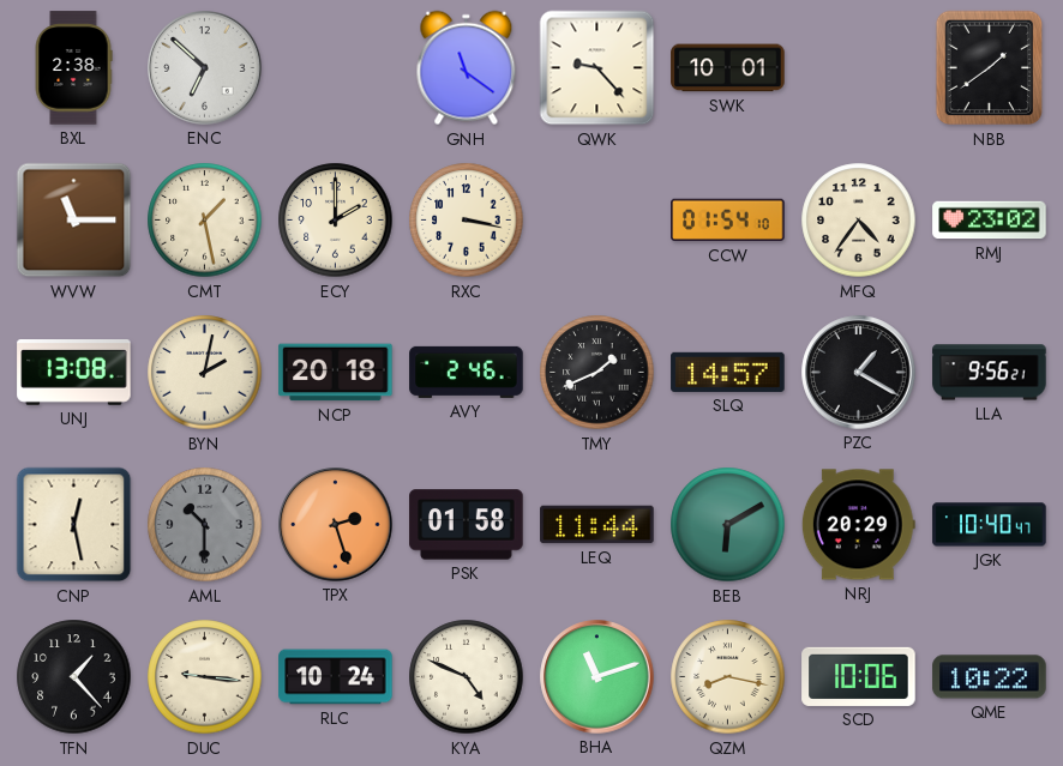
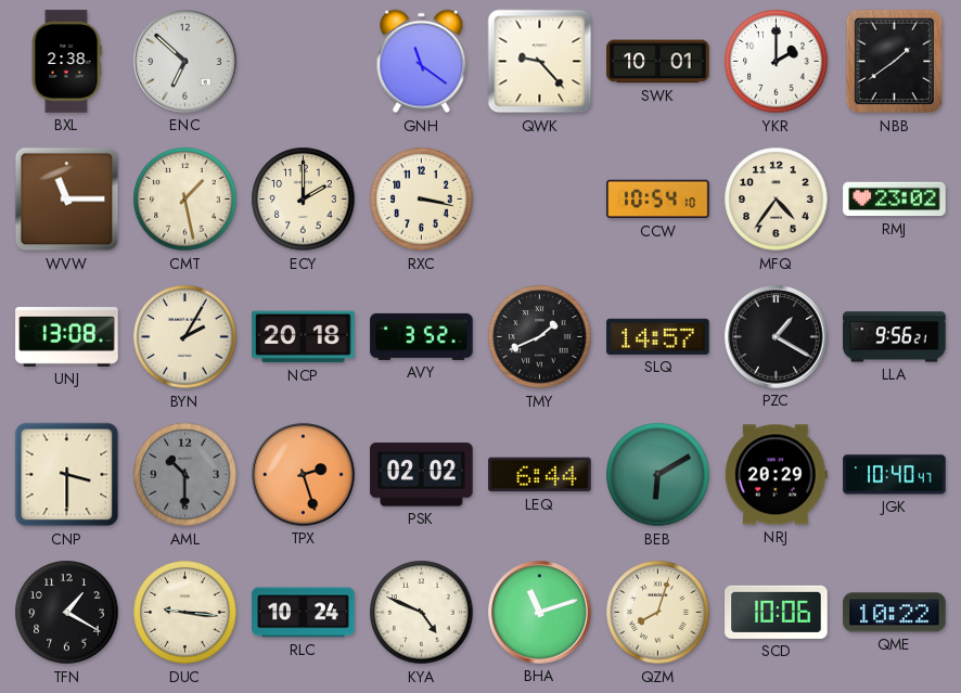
YKR: none -> 2:00
CCW: 01:54 -> 10:54
BYN: 2:02 -> 2:05
AVY: 2:46 -> 3:52
CNP: 12:28 -> 3:30
PSK: 01:58 -> 02:02
LEQ: 11:44 -> 6:44
TFN: 1:23 -> 1:20
QZM: 8:17 -> 8:03
